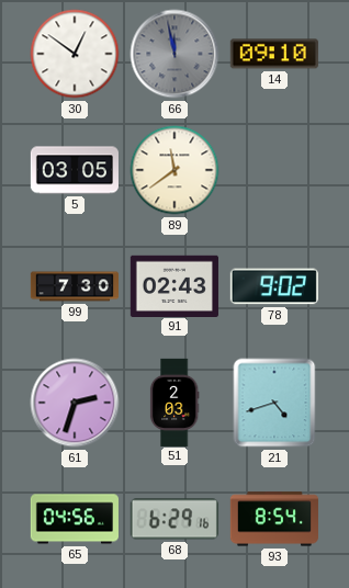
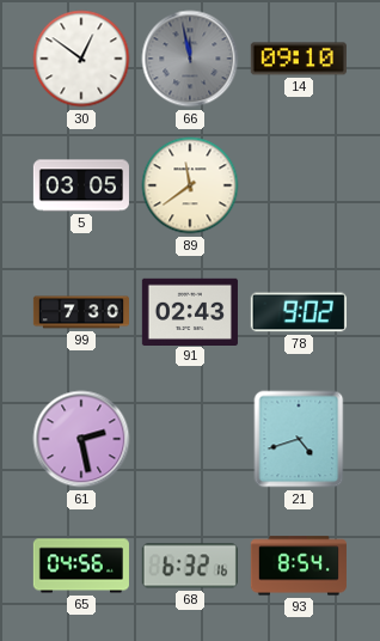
61: 2:33 -> 2:28
51: 2:03 -> none
68: 6:29 -> 6:32
